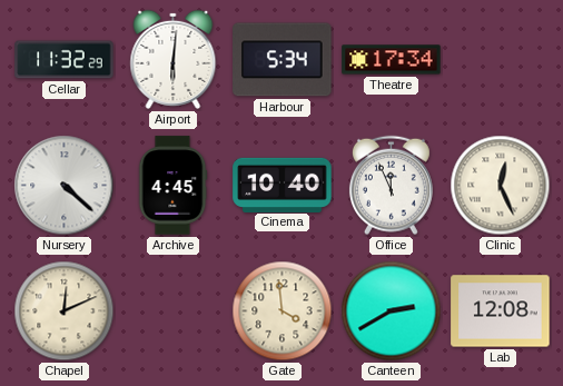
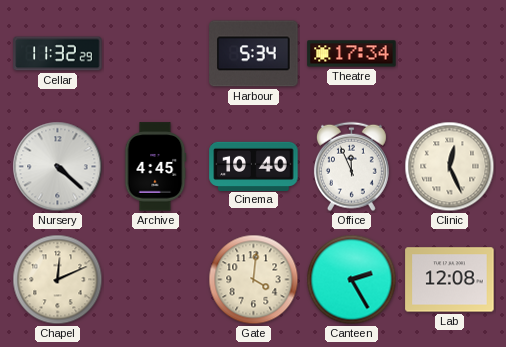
Airport: 6:01 -> none
Gate: 3:59 -> 4:01
Canteen: 2:40 -> 2:25
